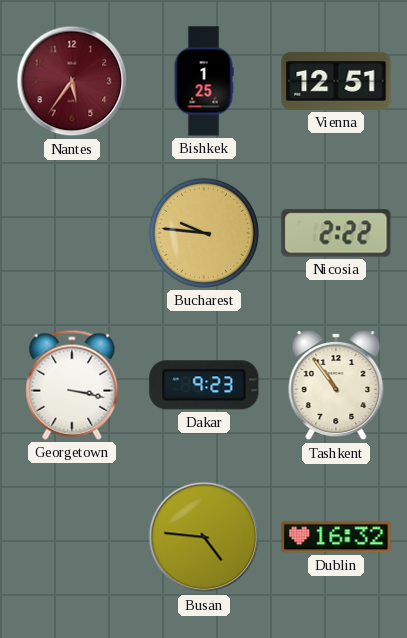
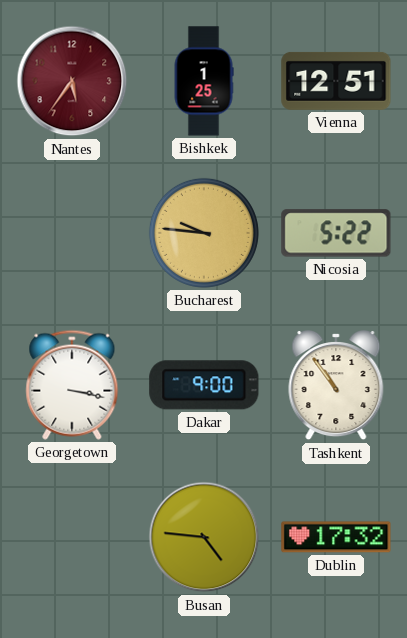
Nicosia: 2:22 -> 5:22
Dakar: 9:23 -> 9:00
Dublin: 16:32 -> 17:32
